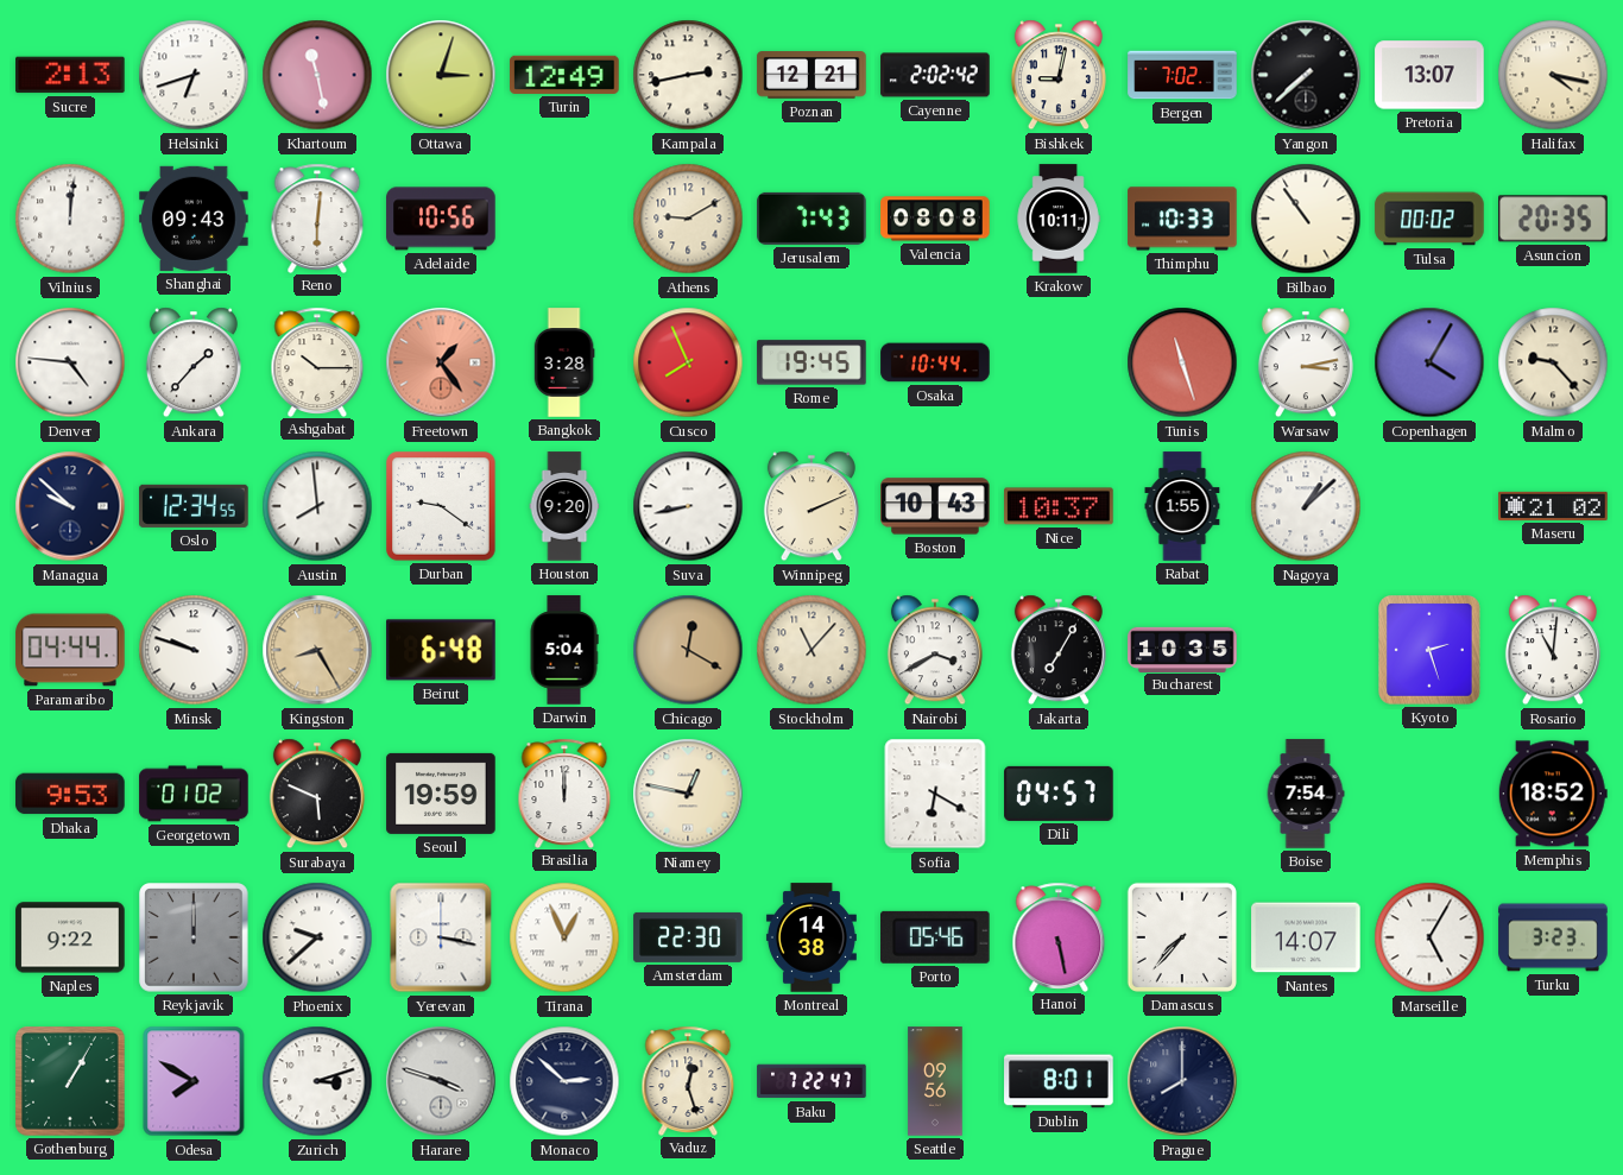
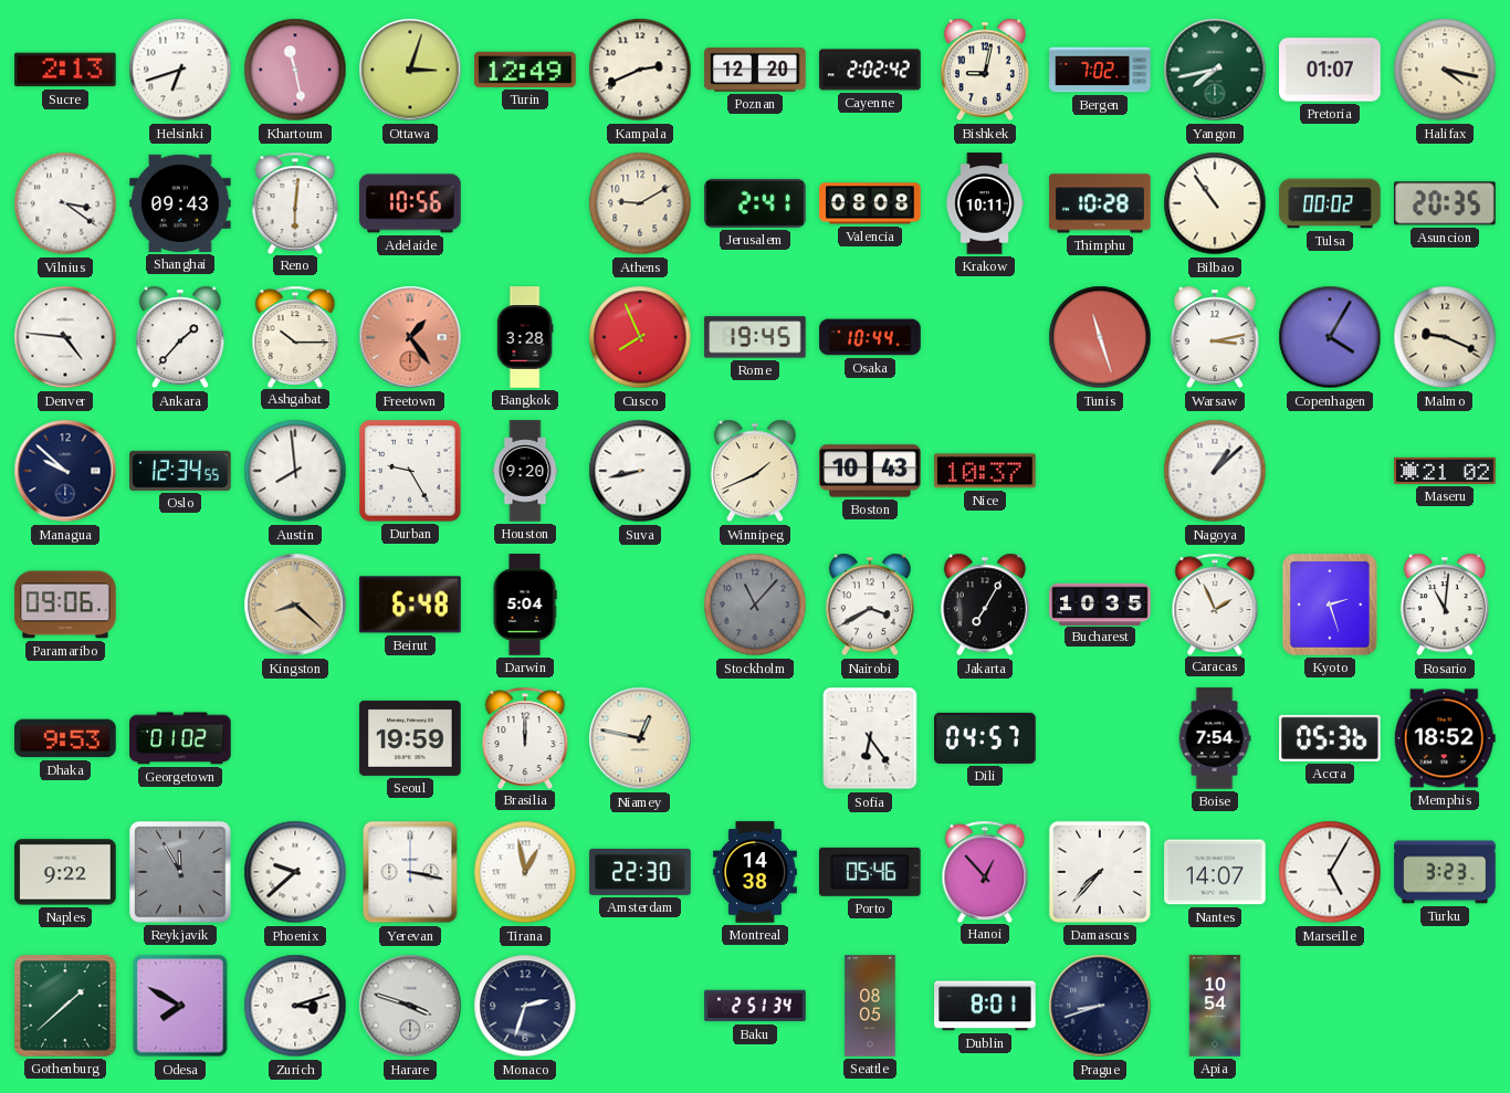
Kampala: 2:43 -> 2:41
Poznan: 12:21 -> 12:20
Yangon: 7:38 -> 7:43
Yangon dial: black -> green
Pretoria: 13:07 -> 01:07
Vilnius: 12:01 -> 3:21
Jerusalem: 7:43 -> 2:41
Thimphu: 10:33 -> 10:28
Malmo: 9:23 -> 9:19
Durban: 9:21 -> 9:25
Winnipeg: 2:11 -> 1:41
Rabat: 1:55 -> none
Paramaribo: 04:44 -> 09:06
Minsk: 9:48 -> none
Kingston: 8:25 -> 8:22
Chicago: 12:20 -> none
Stockholm dial: cream -> grey
Caracas: none -> 1:56
Surabaya: 5:49 -> none
Sofia: 6:20 -> 6:24
Accra: none -> 05:36
Reykjavik: 12:00 -> 11:55
Tirana: 12:56 -> 12:58
Hanoi: 5:28 -> 12:53
Gothenburg: 1:05 -> 1:38
Monaco: 2:52 -> 2:33
Vaduz: 12:27 -> none
Baku: 7:22 -> 2:51
Seattle: 09:56 -> 08:05
Prague: 8:00 -> 8:42
Apia: none -> 10:54
